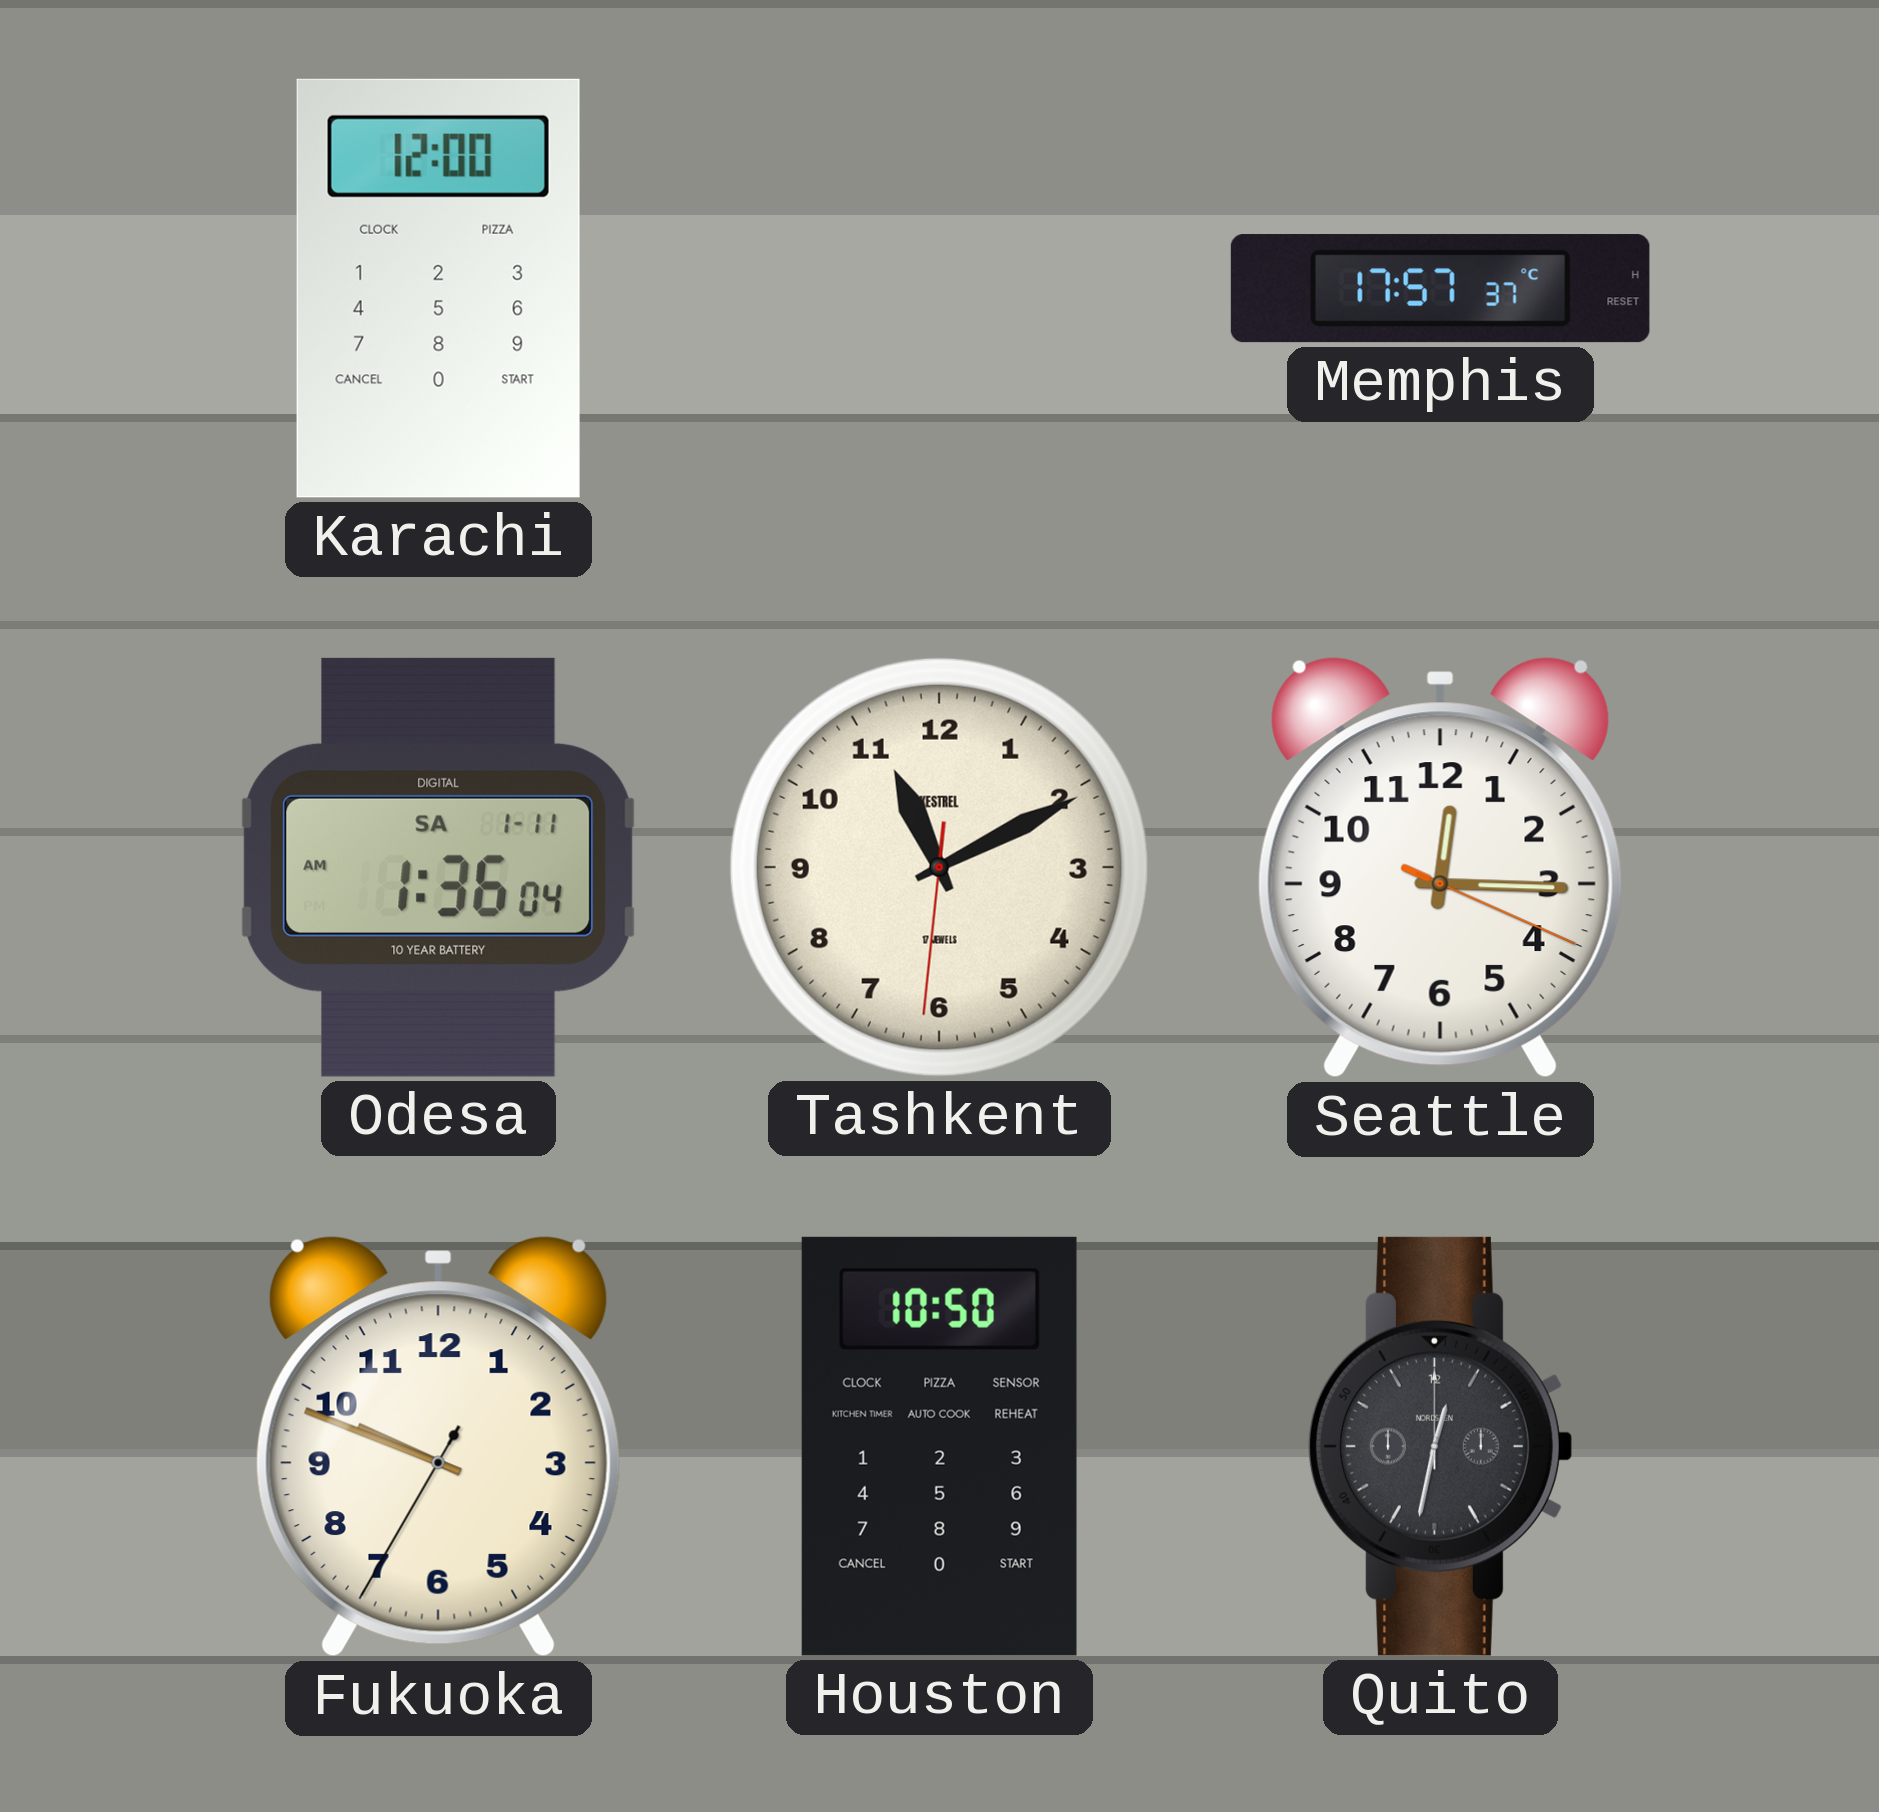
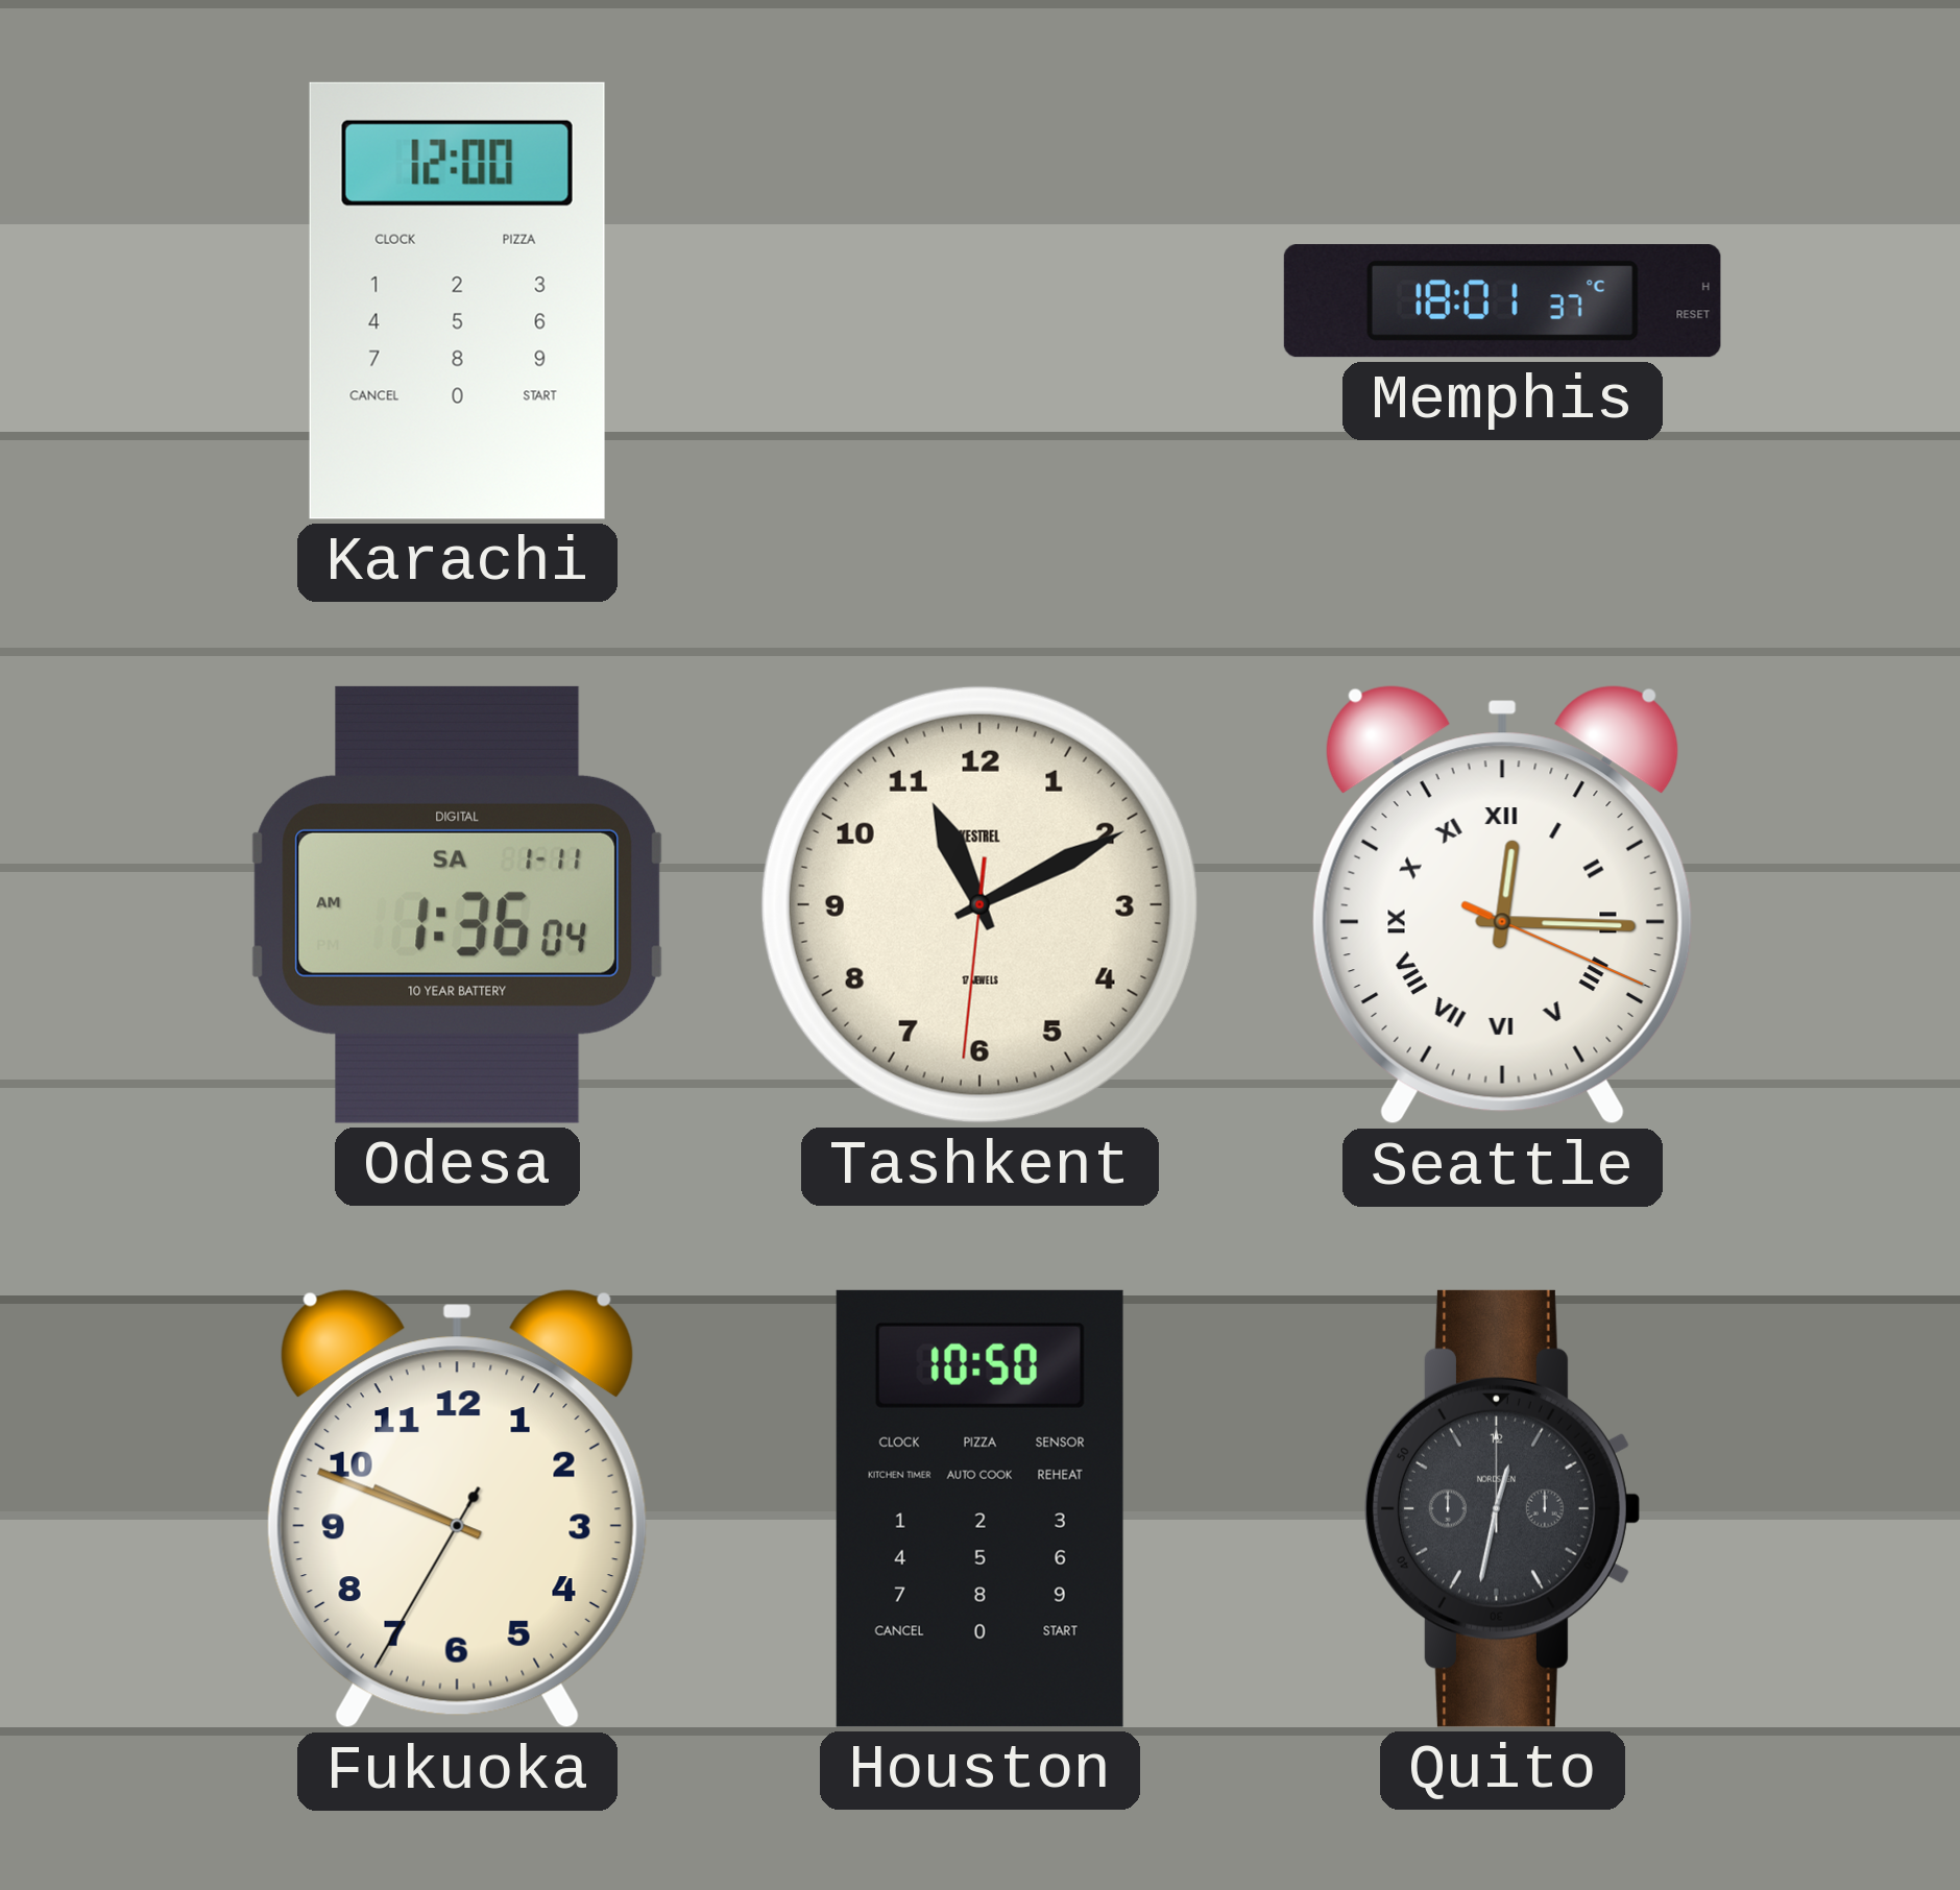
Memphis: 17:57 -> 18:01
Seattle numerals: Arabic -> Roman
